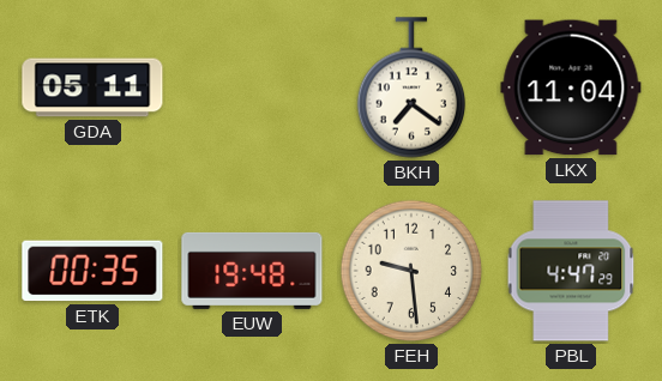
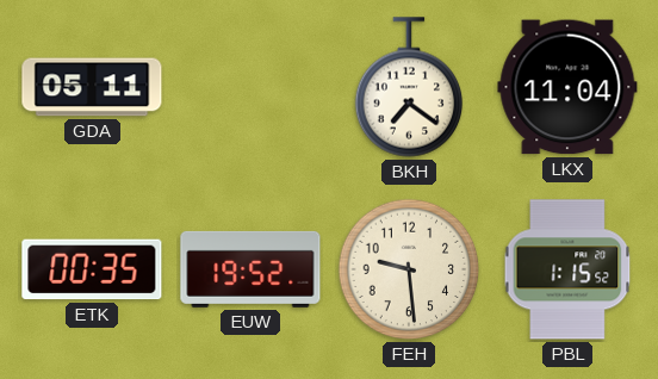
EUW: 19:48 -> 19:52
PBL: 4:47 -> 1:15
